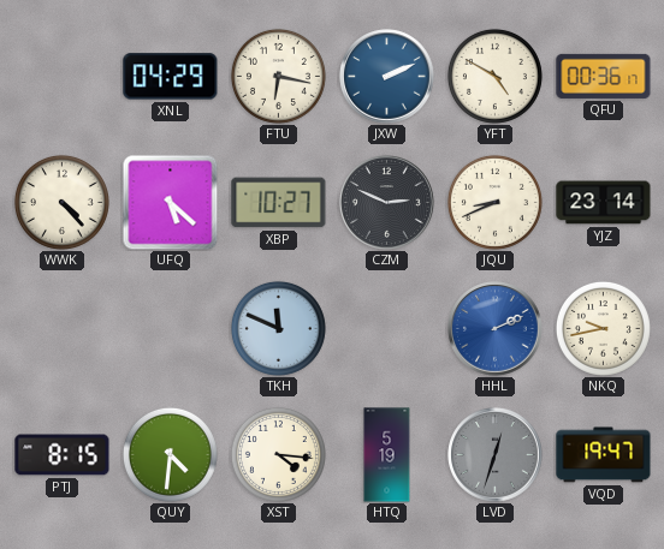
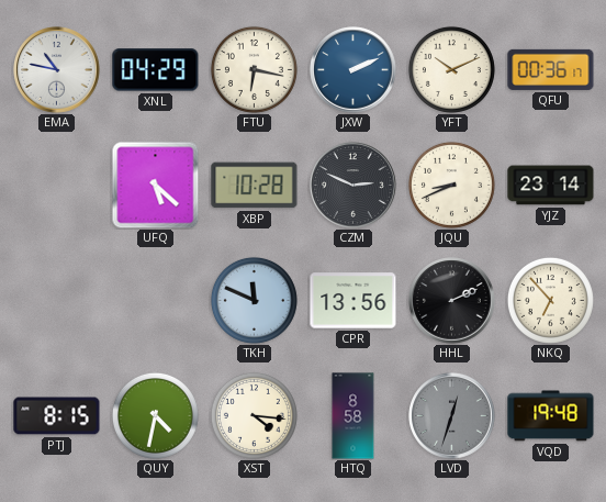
EMA: none -> 10:47
YFT: 4:50 -> 10:11
WWK: 4:23 -> none
XBP: 10:27 -> 10:28
CPR: none -> 13:56
HHL dial: blue -> black
NKQ: 9:43 -> 6:53
QUY: 4:31 -> 4:32
HTQ: 5:19 -> 8:58
VQD: 19:47 -> 19:48
